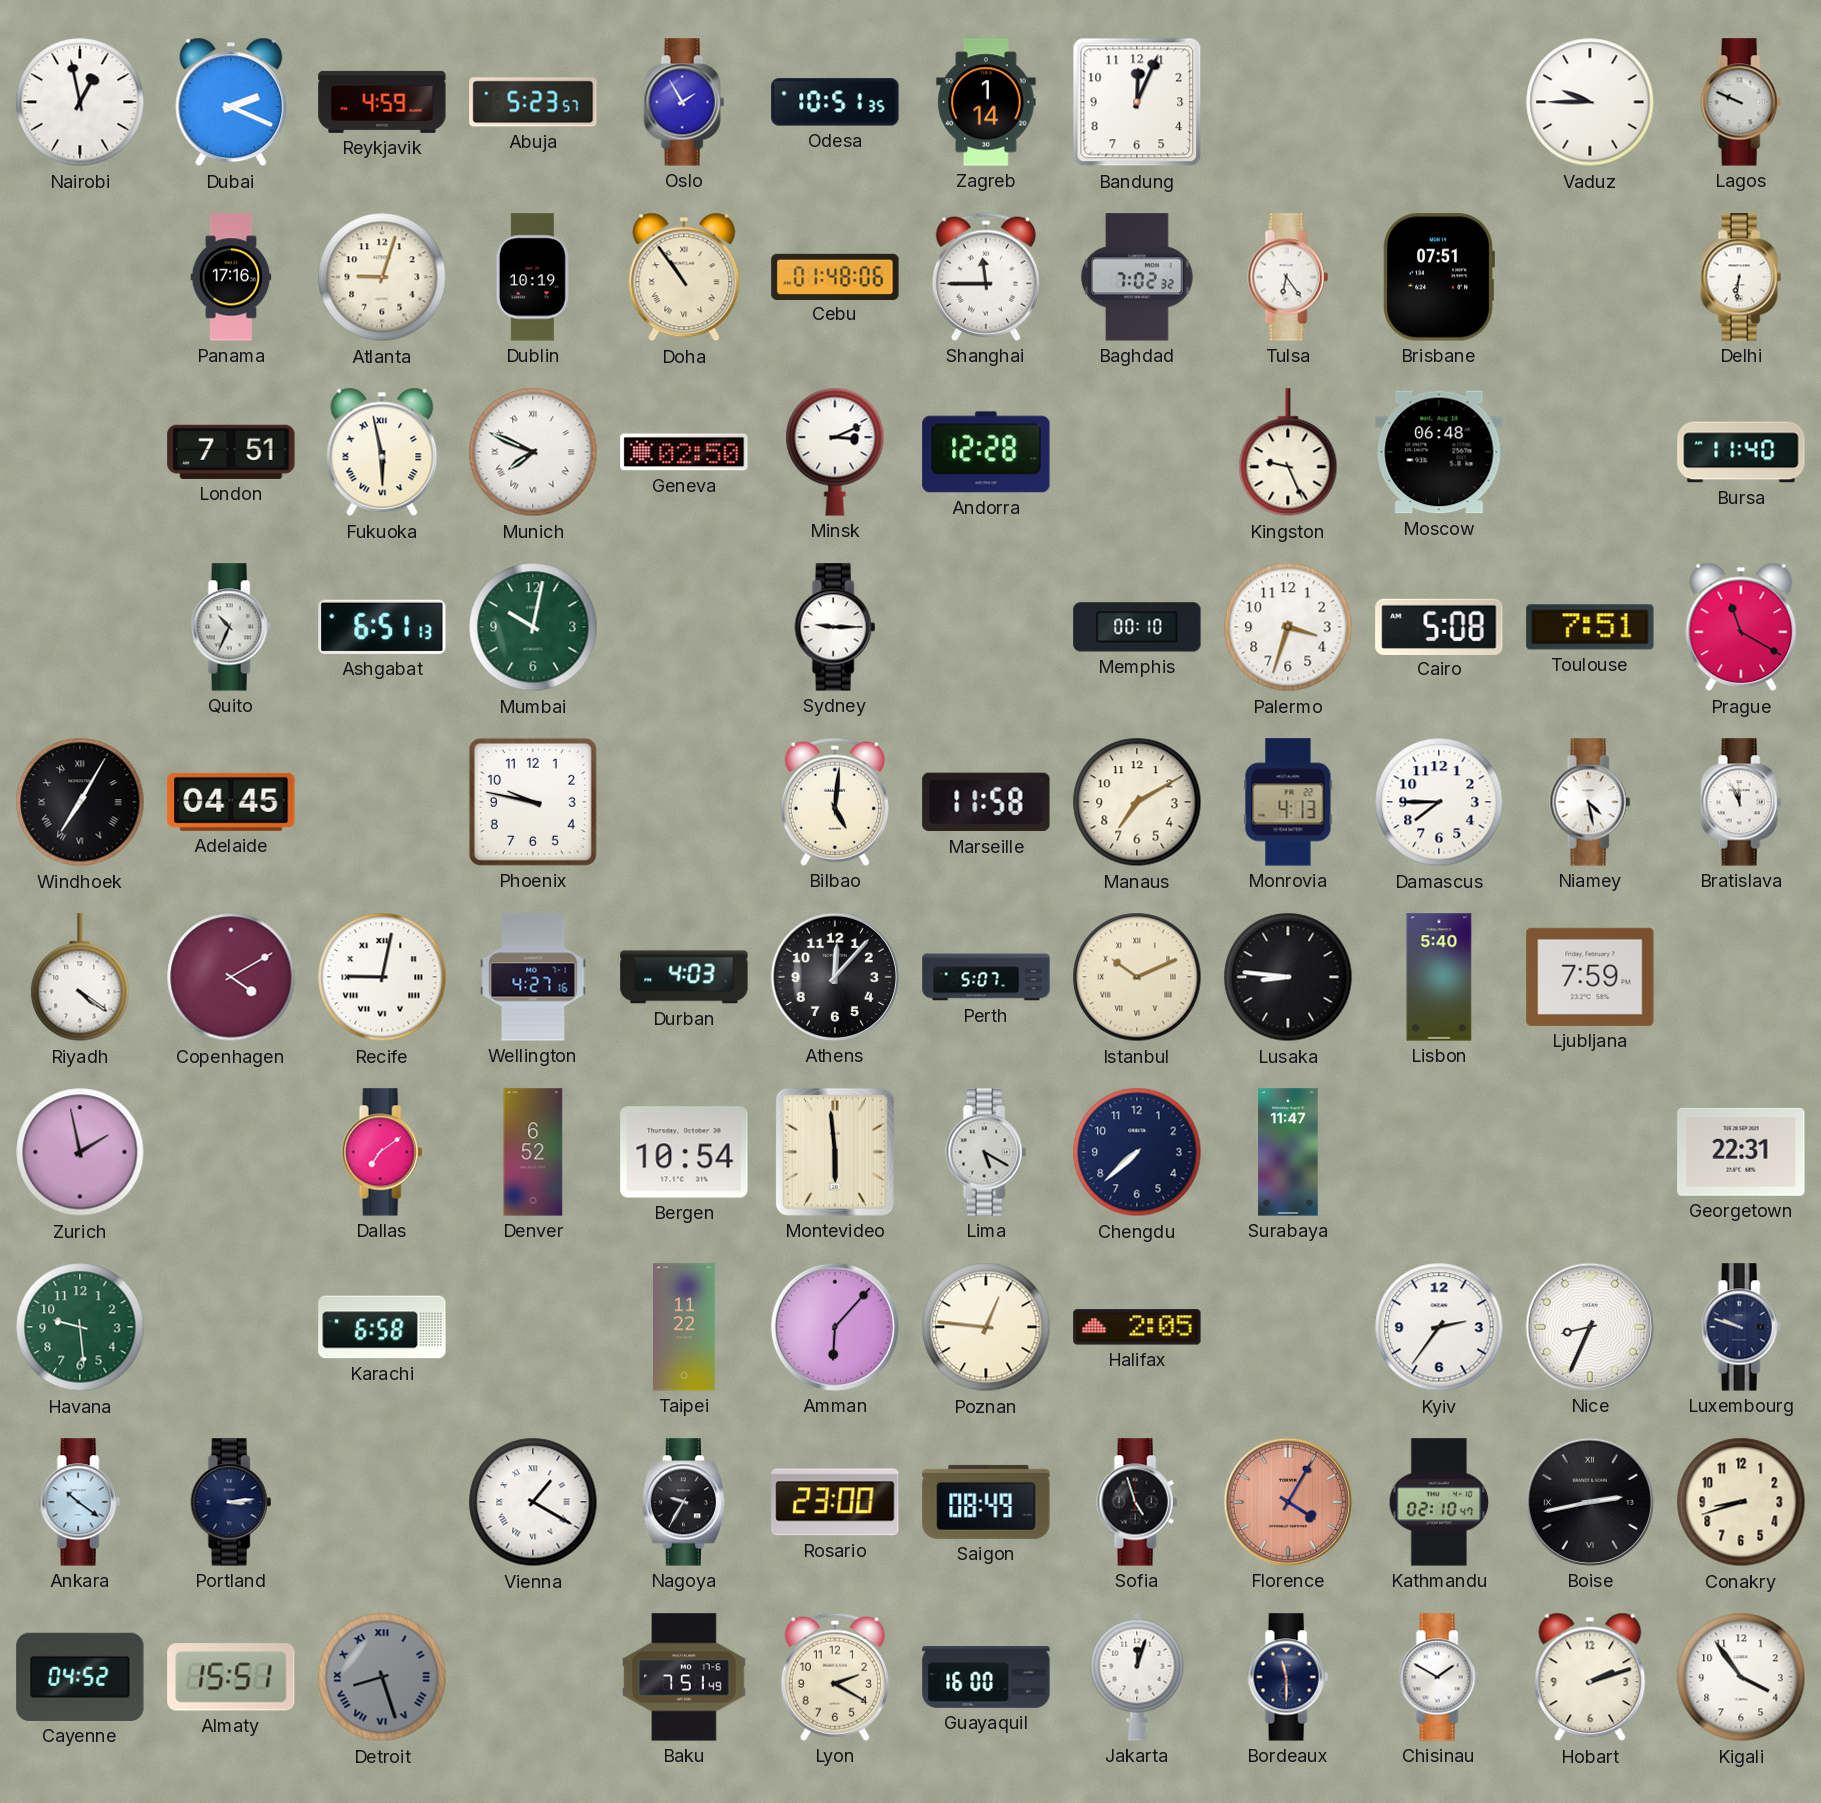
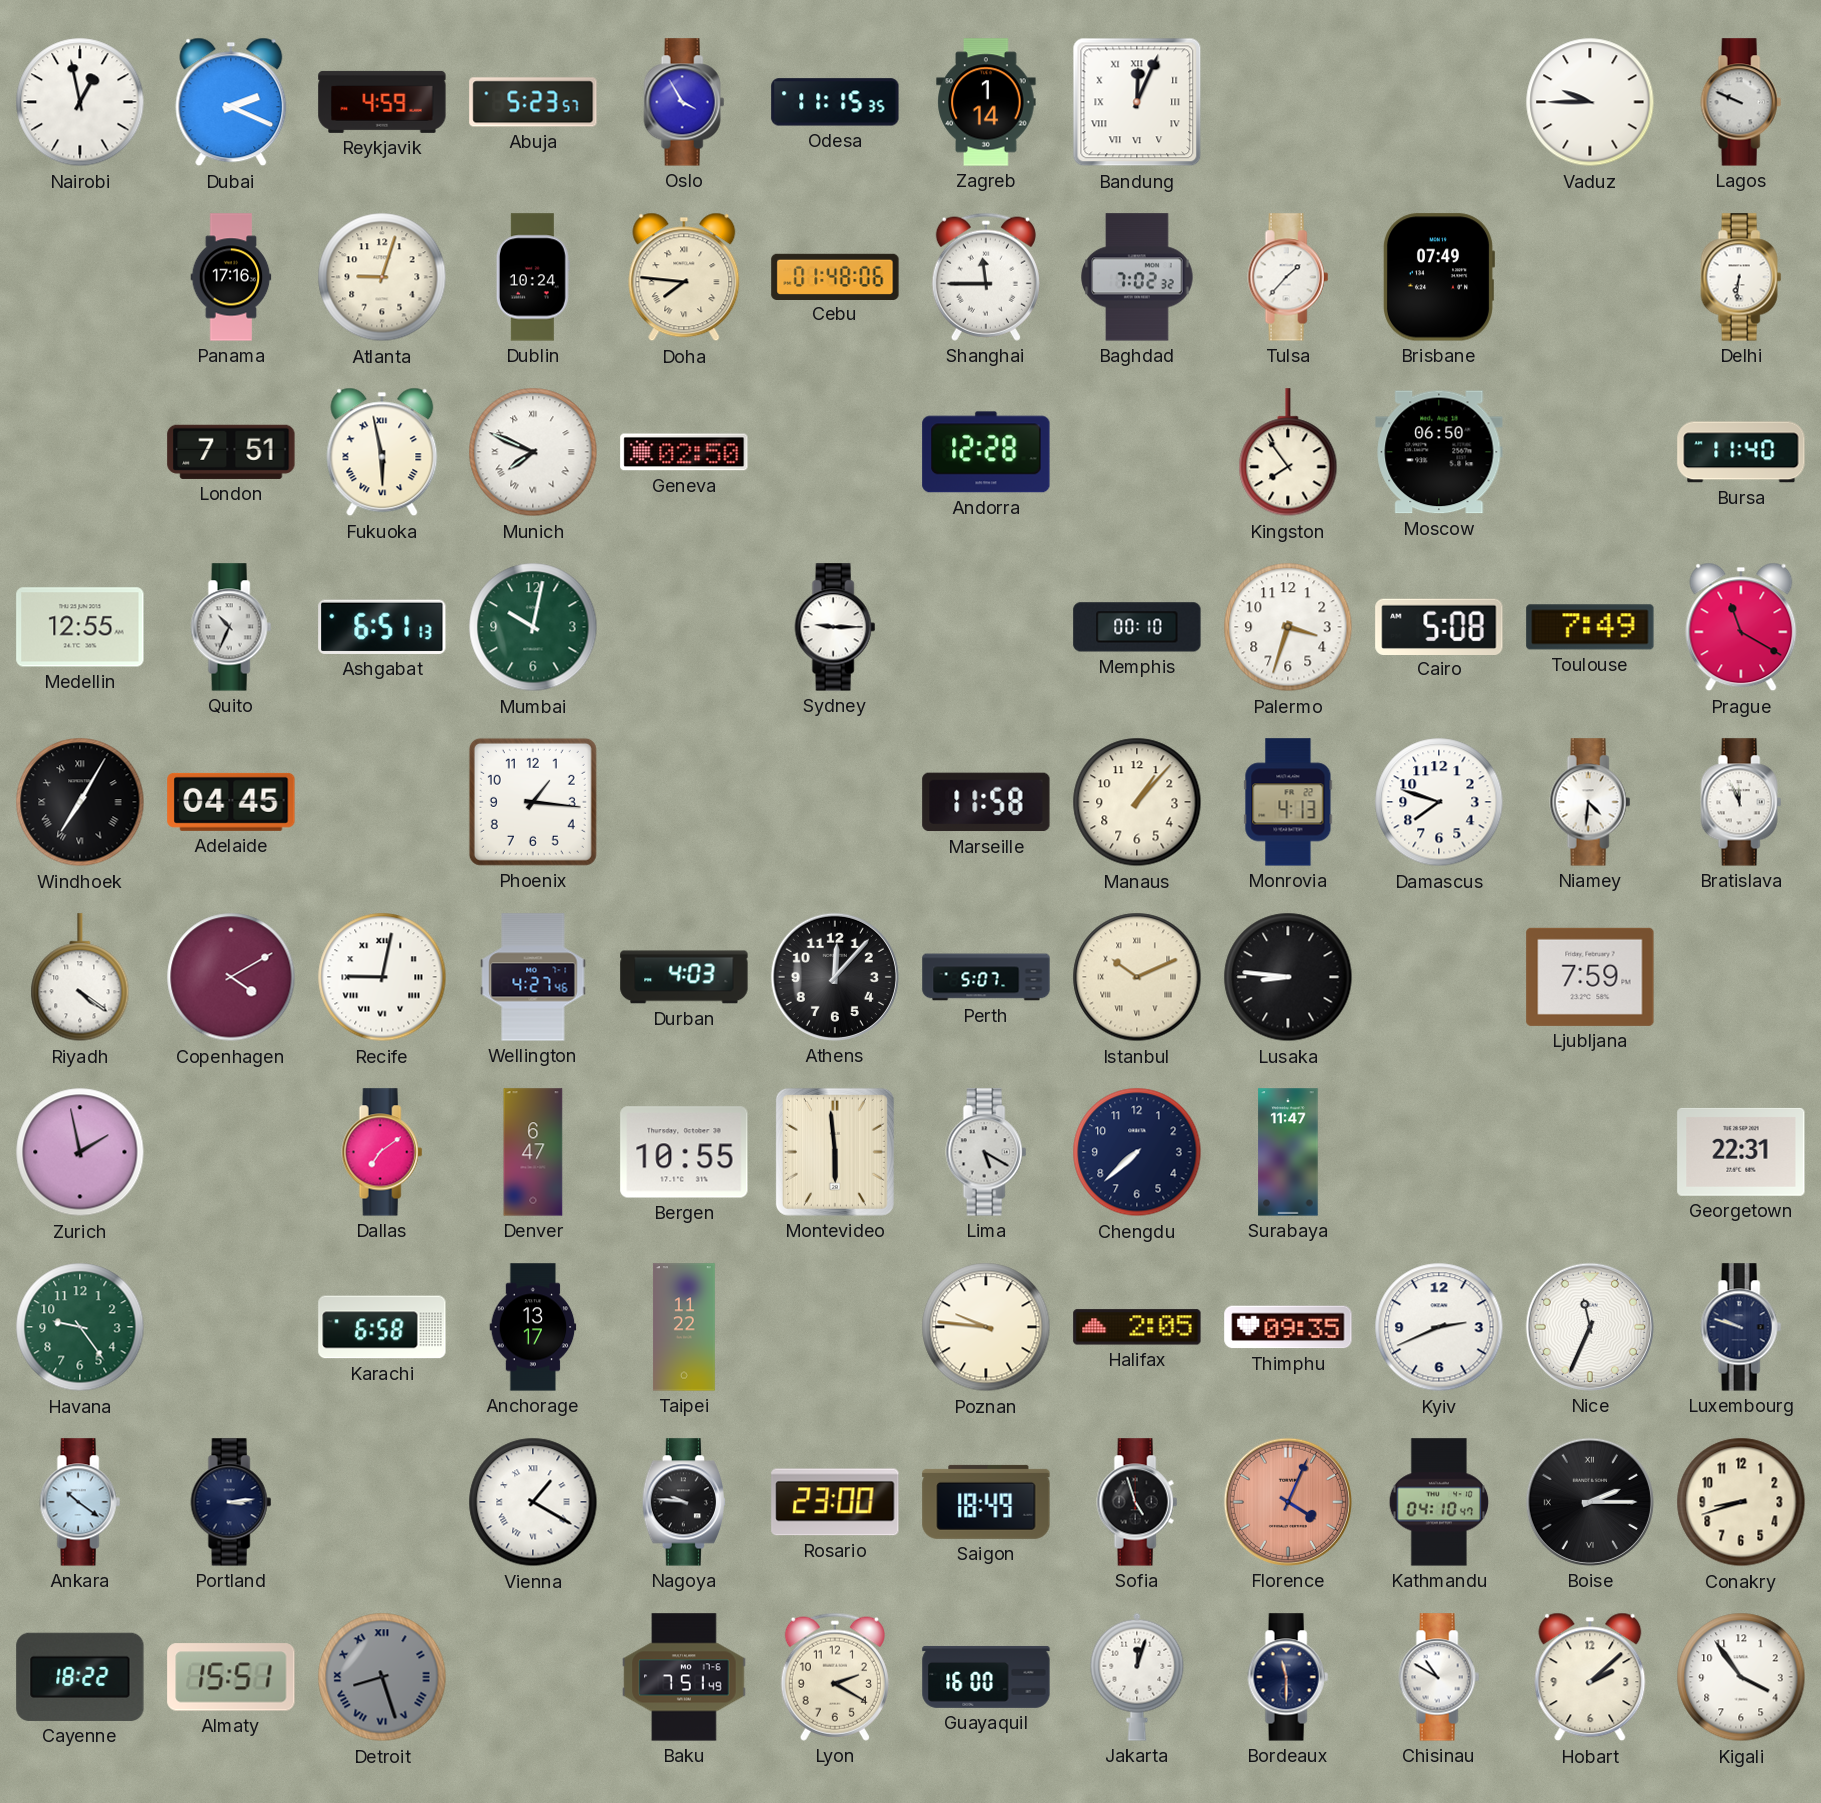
Oslo: 1:55 -> 3:55
Odesa: 10:51 -> 11:15
Bandung numerals: Arabic -> Roman
Dublin: 10:19 -> 10:24
Doha: 10:54 -> 7:46
Tulsa: 6:24 -> 1:37
Brisbane: 07:51 -> 07:49
Minsk: 3:11 -> none
Kingston: 9:26 -> 7:54
Moscow: 06:48 -> 06:50
Medellin: none -> 12:55
Toulouse: 7:51 -> 7:49
Phoenix: 9:47 -> 1:16
Bilbao: 5:01 -> none
Manaus: 7:10 -> 1:07
Damascus: 7:45 -> 7:48
Niamey: 4:28 -> 4:31
Wellington: 4:27:16 -> 4:27:46
Lisbon: 5:40 -> none
Denver: 6:52 -> 6:47
Bergen: 10:54 -> 10:55
Havana: 9:29 -> 9:24
Anchorage: none -> 13:17
Amman: 6:07 -> none
Poznan: 12:46 -> 9:46
Thimphu: none -> 09:35
Kyiv: 2:36 -> 2:41
Nice: 8:34 -> 11:34
Nagoya: 9:35 -> 9:46
Saigon: 08:49 -> 18:49
Florence: 4:05 -> 4:04
Kathmandu: 02:10 -> 04:10
Boise: 2:43 -> 2:15
Cayenne: 04:52 -> 18:22
Chisinau: 1:50 -> 10:50
Hobart: 2:12 -> 2:08
